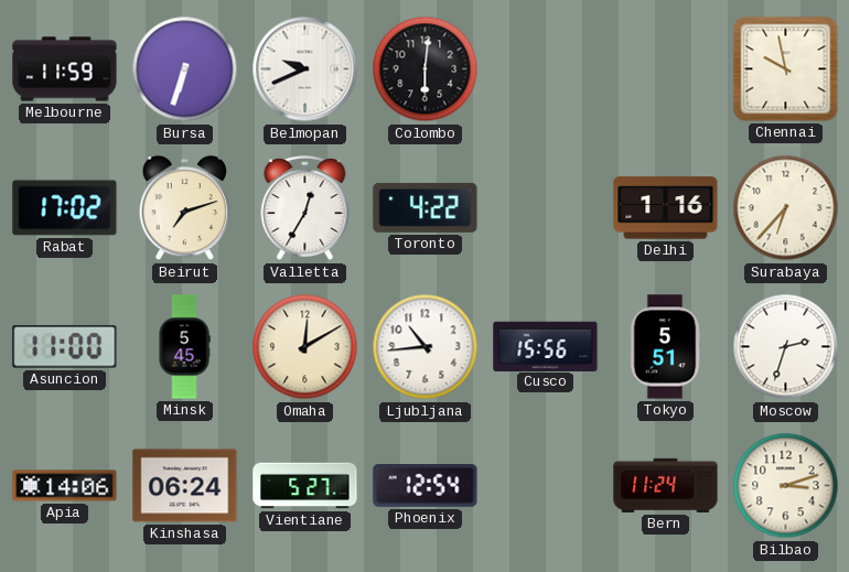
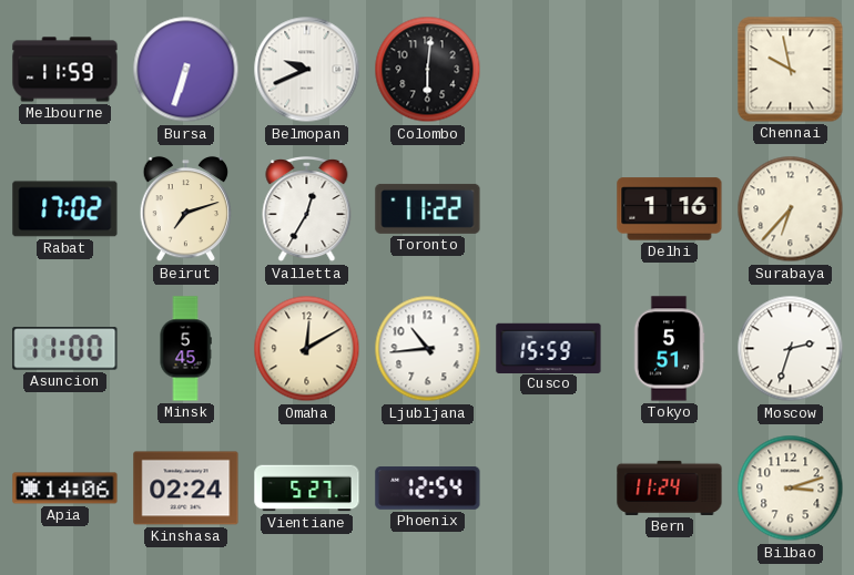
Toronto: 4:22 -> 11:22
Cusco: 15:56 -> 15:59
Kinshasa: 06:24 -> 02:24
